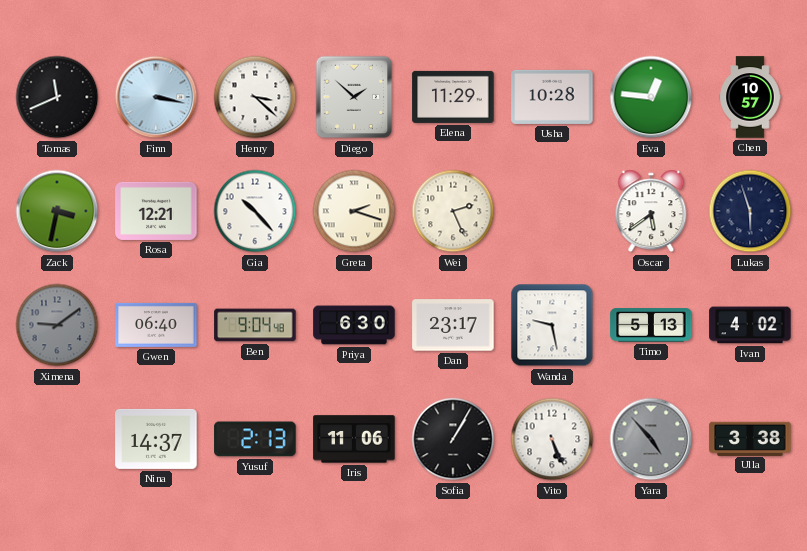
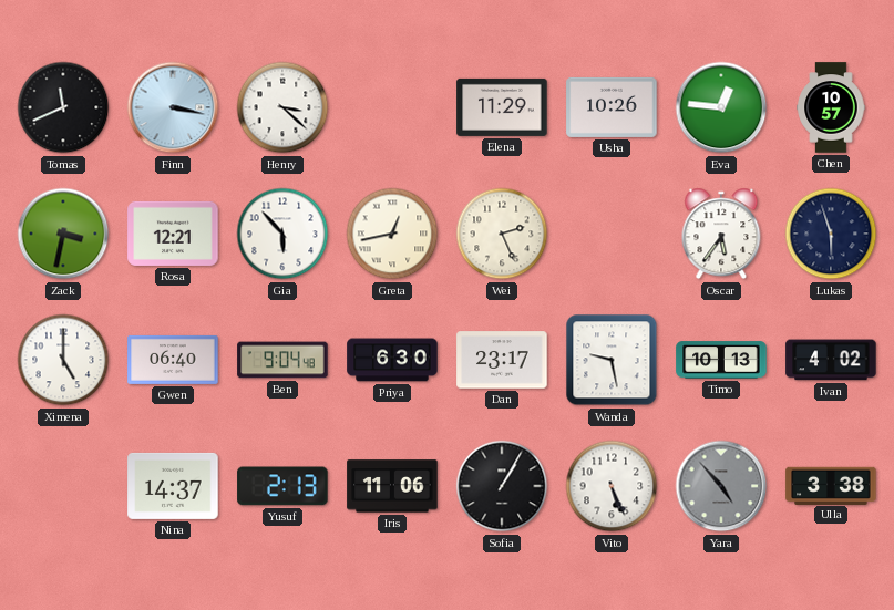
Diego: 1:52 -> none
Usha: 10:28 -> 10:26
Gia: 10:23 -> 5:53
Greta: 2:18 -> 12:43
Oscar: 5:39 -> 5:36
Ximena: 9:09 -> 5:00
Ximena dial: grey -> white
Timo: 5:13 -> 10:13
